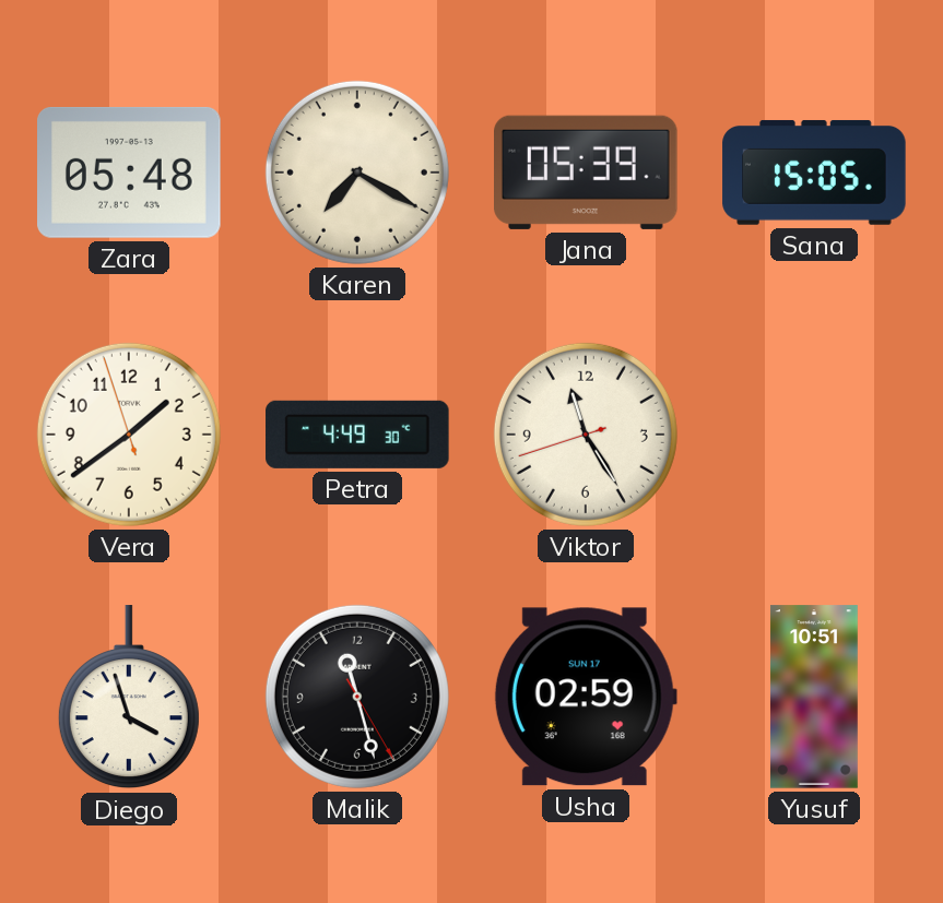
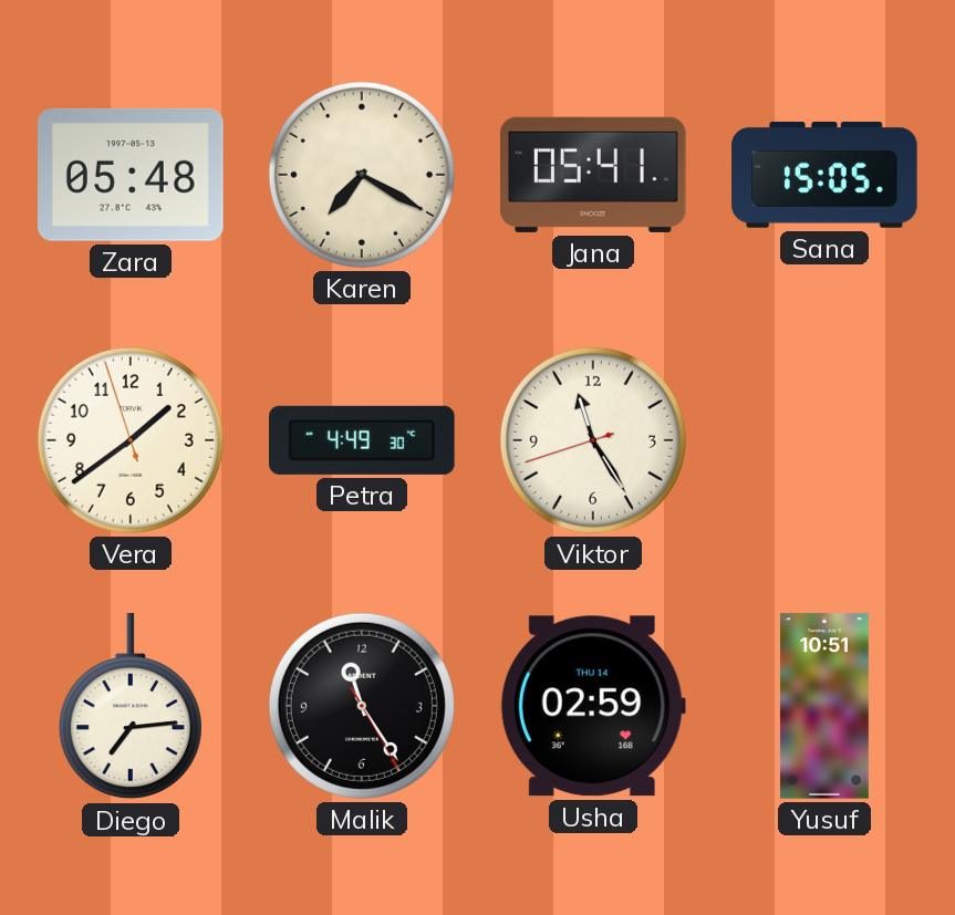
Jana: 05:39 -> 05:41
Diego: 3:57 -> 7:14
Malik: 11:27 -> 11:24
Usha date: SUN 17 -> THU 14
